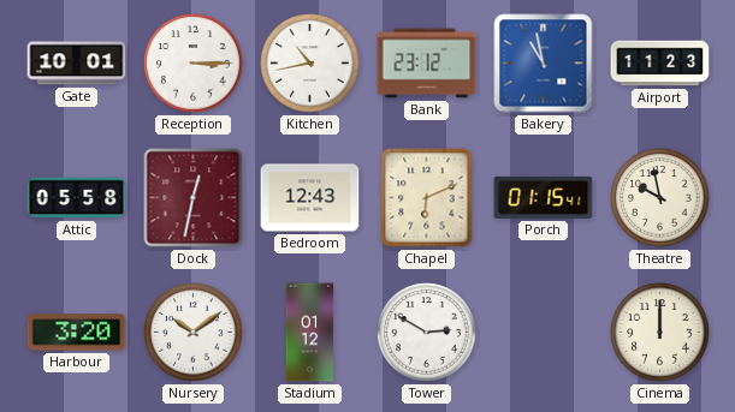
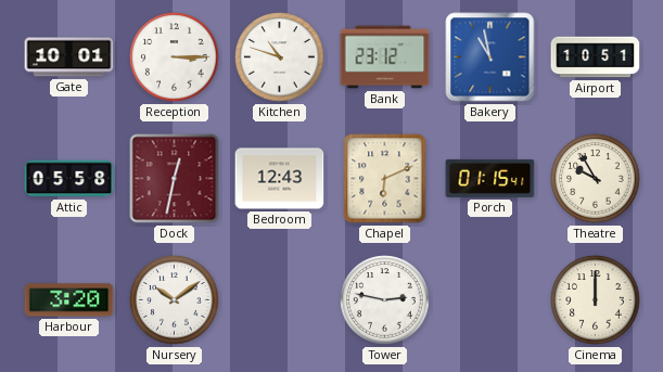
Kitchen: 10:43 -> 10:48
Airport: 11:23 -> 10:51
Theatre: 9:58 -> 9:55
Stadium: 01:12 -> none
Tower: 2:50 -> 2:47
